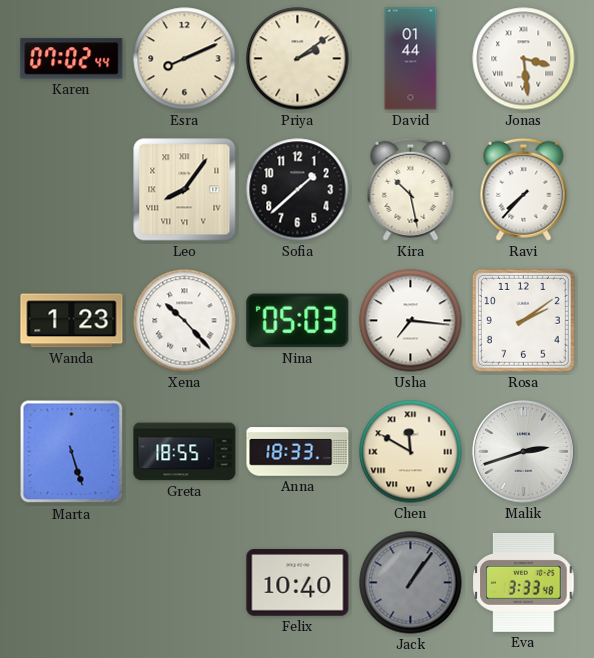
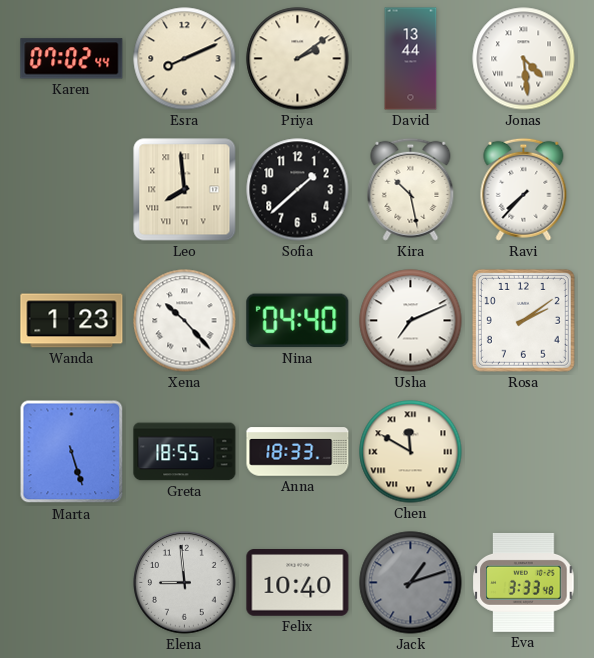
David: 01:44 -> 13:44
Jonas: 3:29 -> 4:29
Leo: 8:06 -> 7:59
Nina: 05:03 -> 04:40
Usha: 7:16 -> 7:11
Malik: 2:42 -> none
Elena: none -> 8:59
Jack: 1:06 -> 1:12
